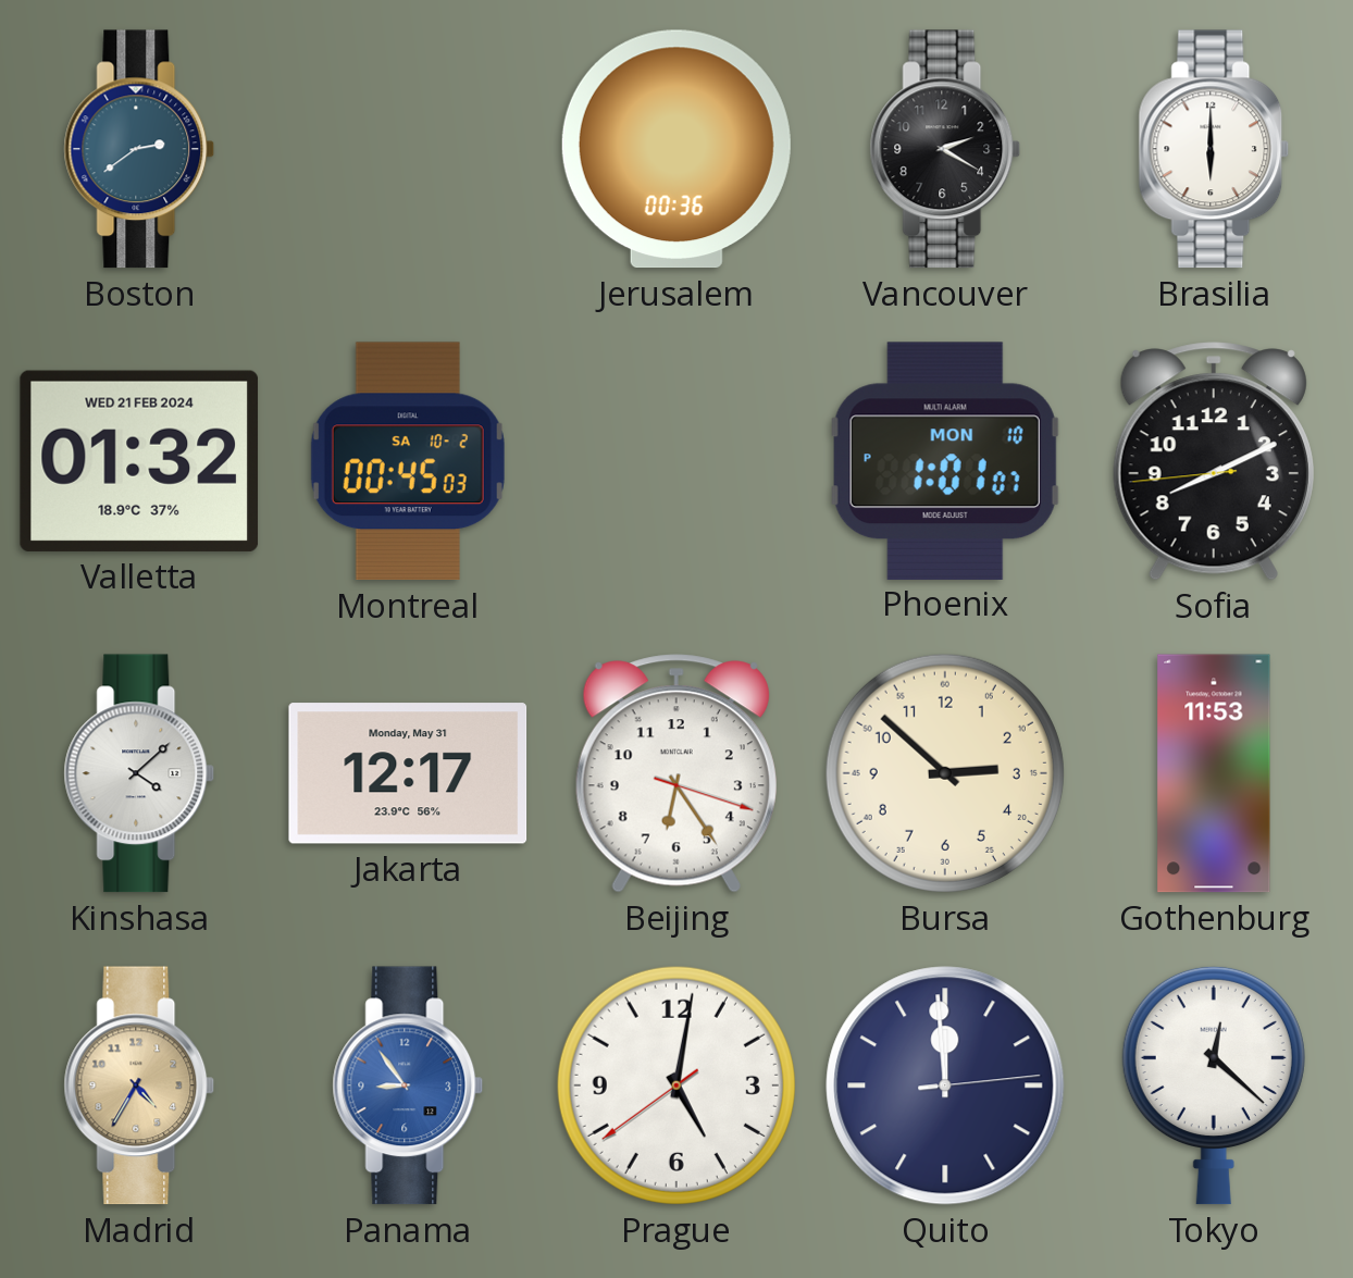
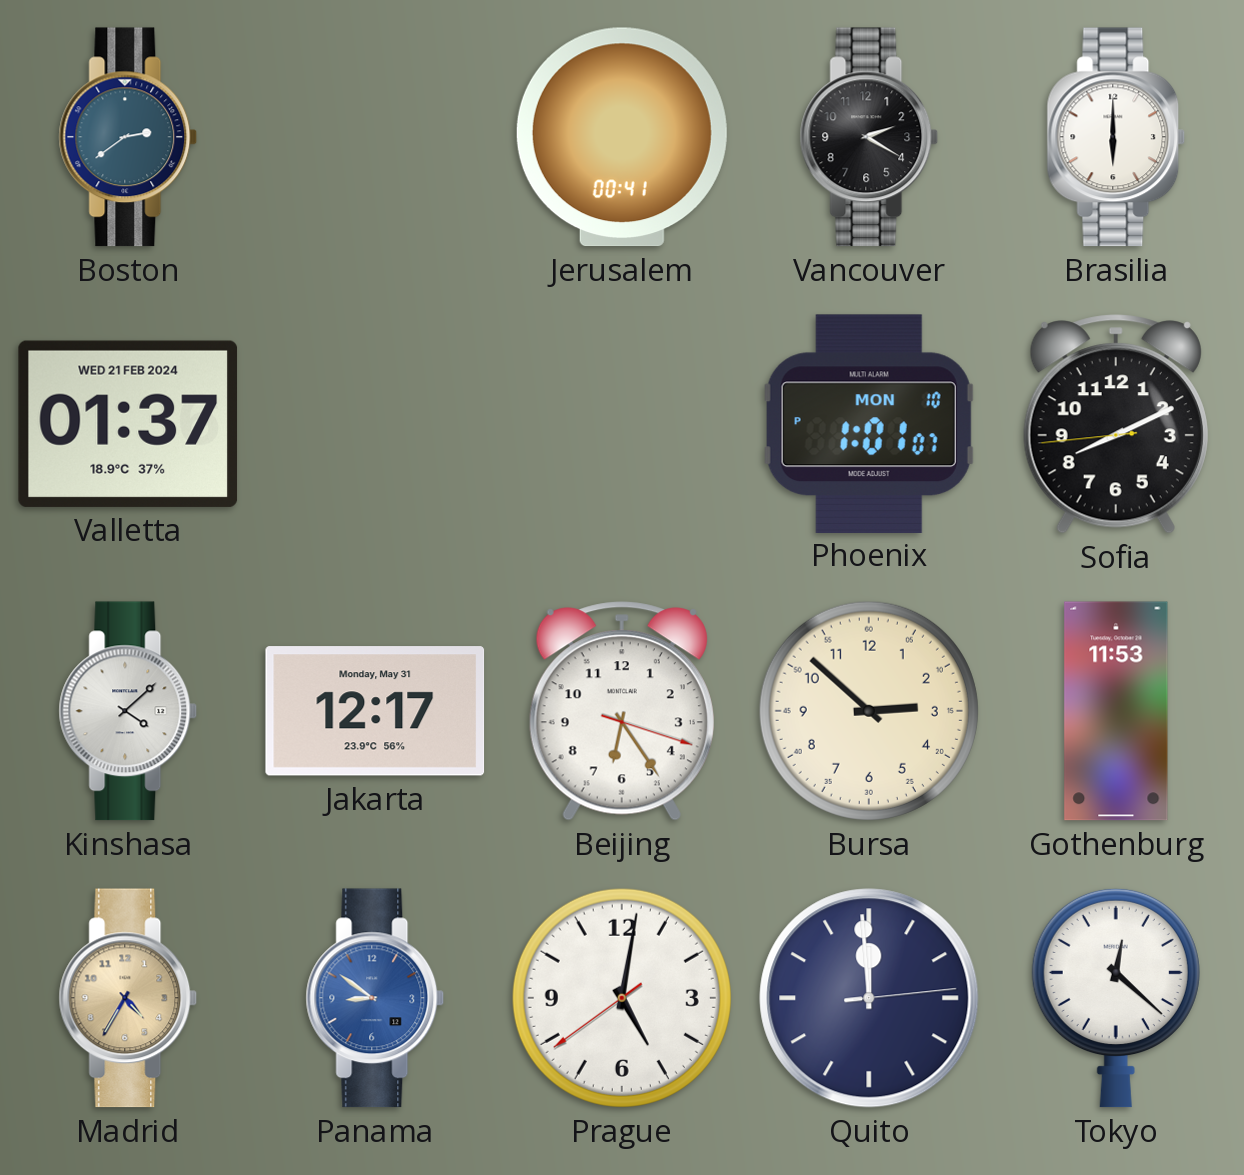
Jerusalem: 00:36 -> 00:41
Valletta: 01:32 -> 01:37
Montreal: 00:45 -> none
Panama: 8:54 -> 8:51
